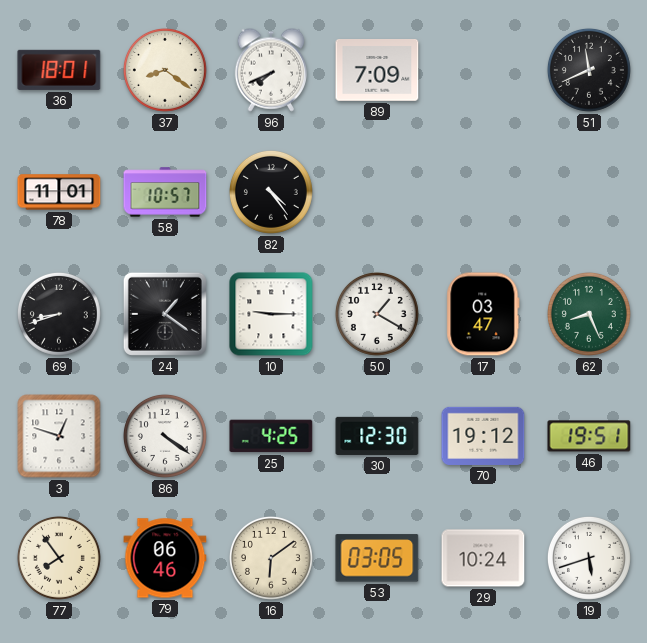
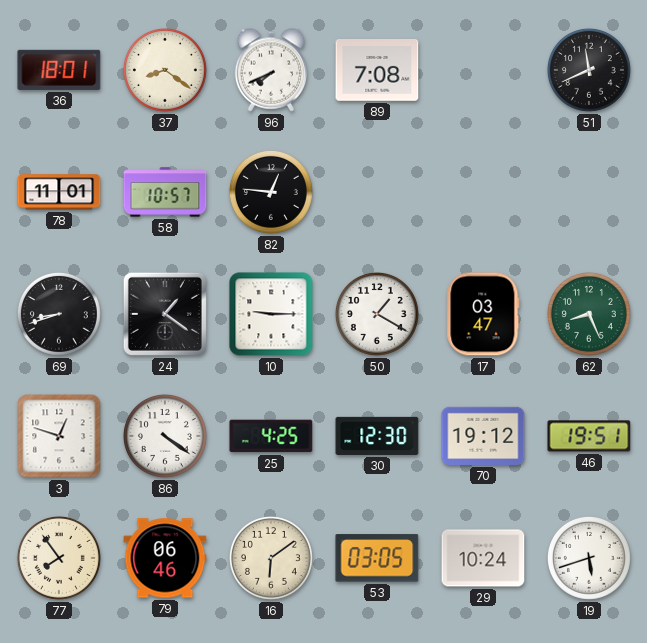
89: 7:09 -> 7:08
82: 4:24 -> 12:46
